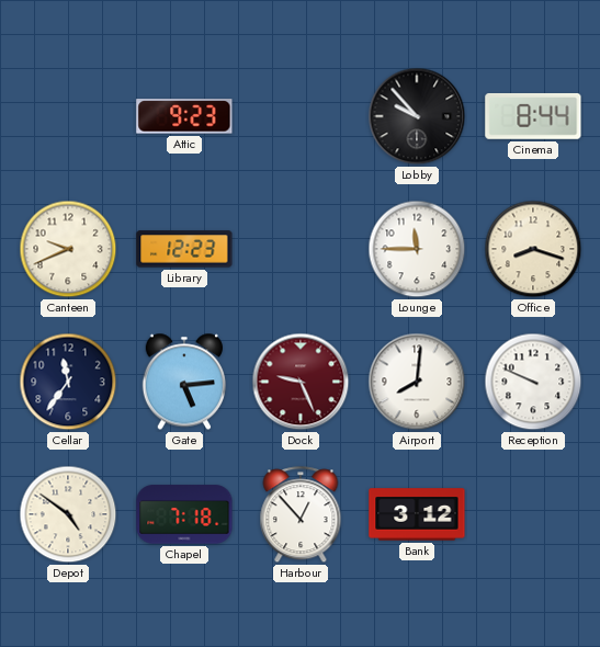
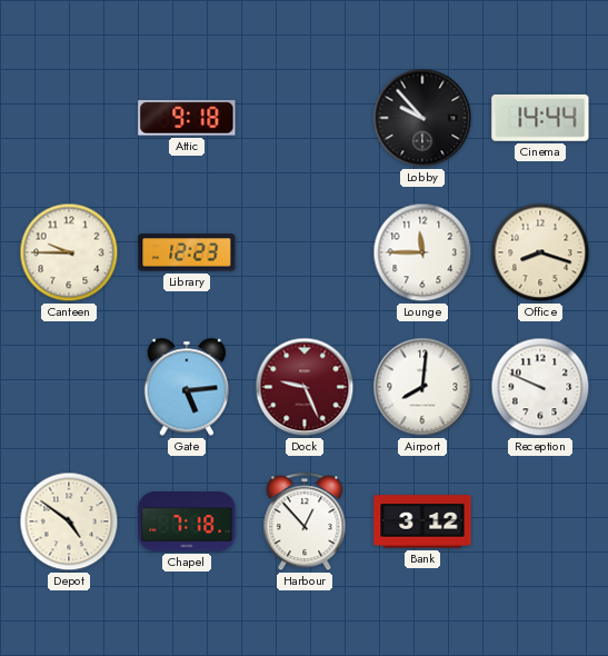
Attic: 9:23 -> 9:18
Cinema: 8:44 -> 14:44
Canteen: 9:41 -> 9:45
Cellar: 11:36 -> none
